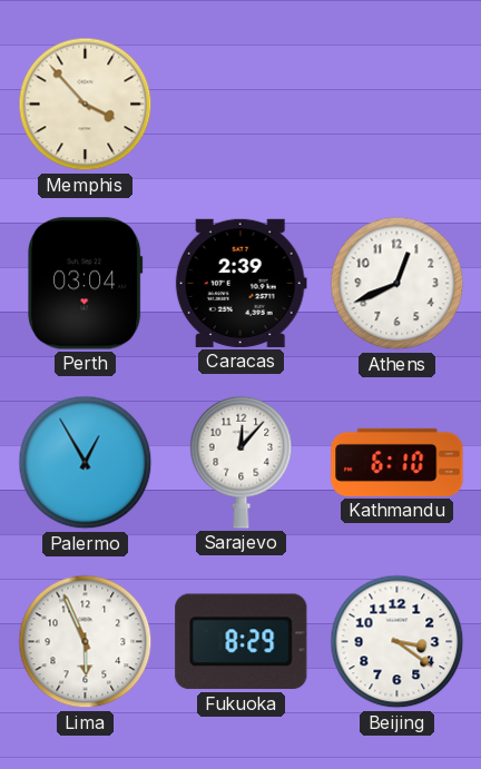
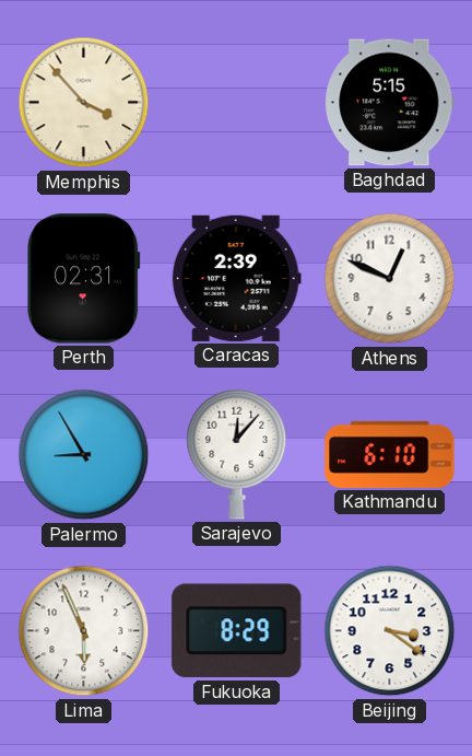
Baghdad: none -> 5:15
Perth: 03:04 -> 02:31
Athens: 12:41 -> 12:49
Palermo: 12:55 -> 8:55
